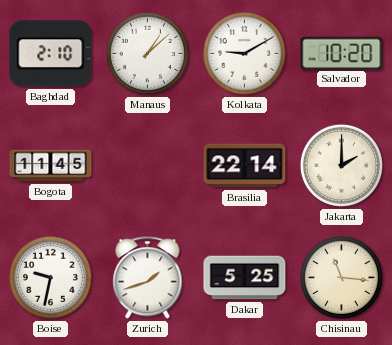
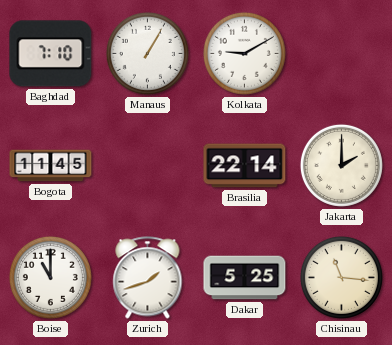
Baghdad: 2:10 -> 7:10
Manaus: 1:08 -> 1:05
Salvador: 10:20 -> none
Boise: 9:32 -> 11:00
